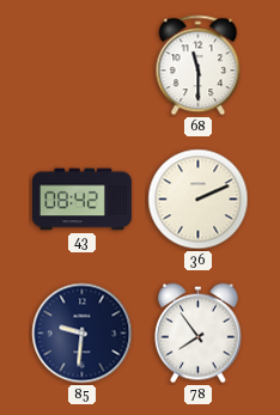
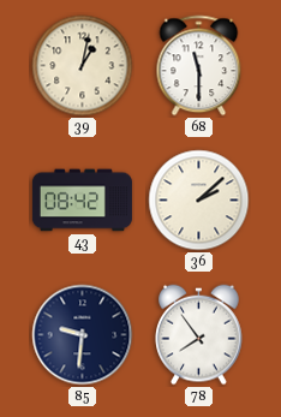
39: none -> 1:02
36: 2:11 -> 2:08
